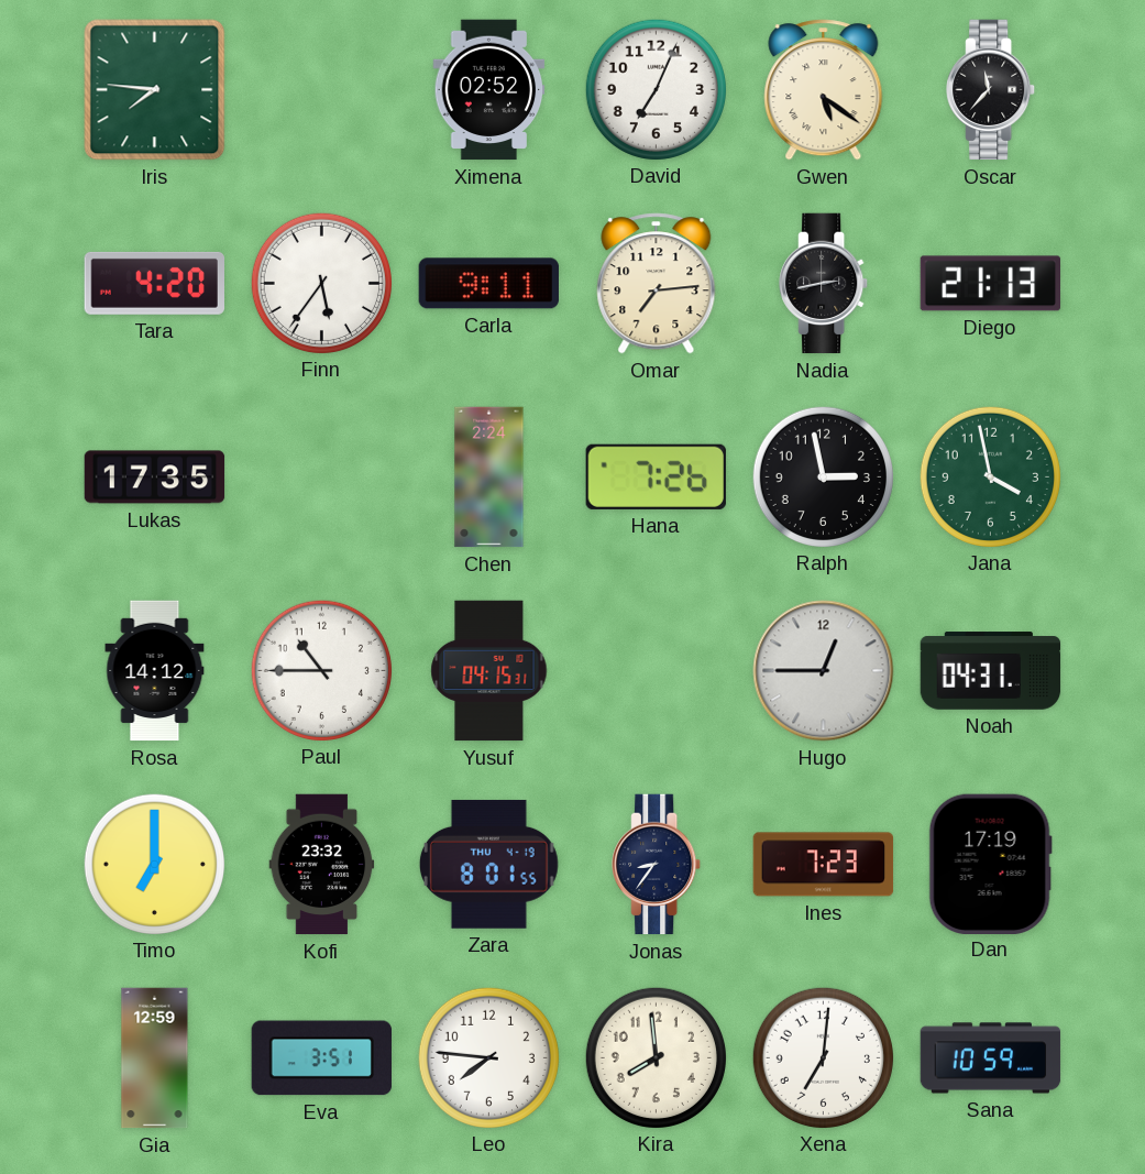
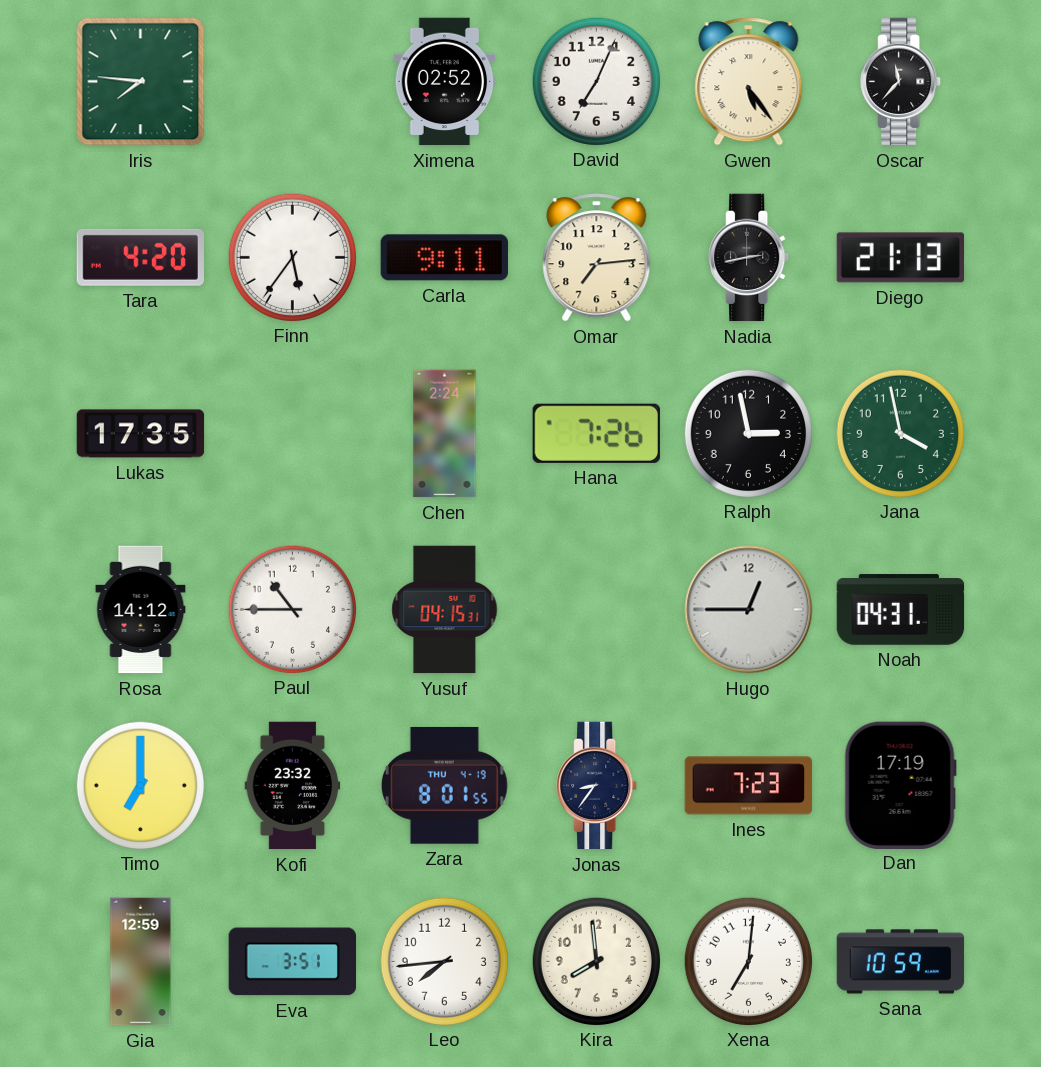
Gwen: 5:21 -> 5:24
Leo: 7:46 -> 7:44
